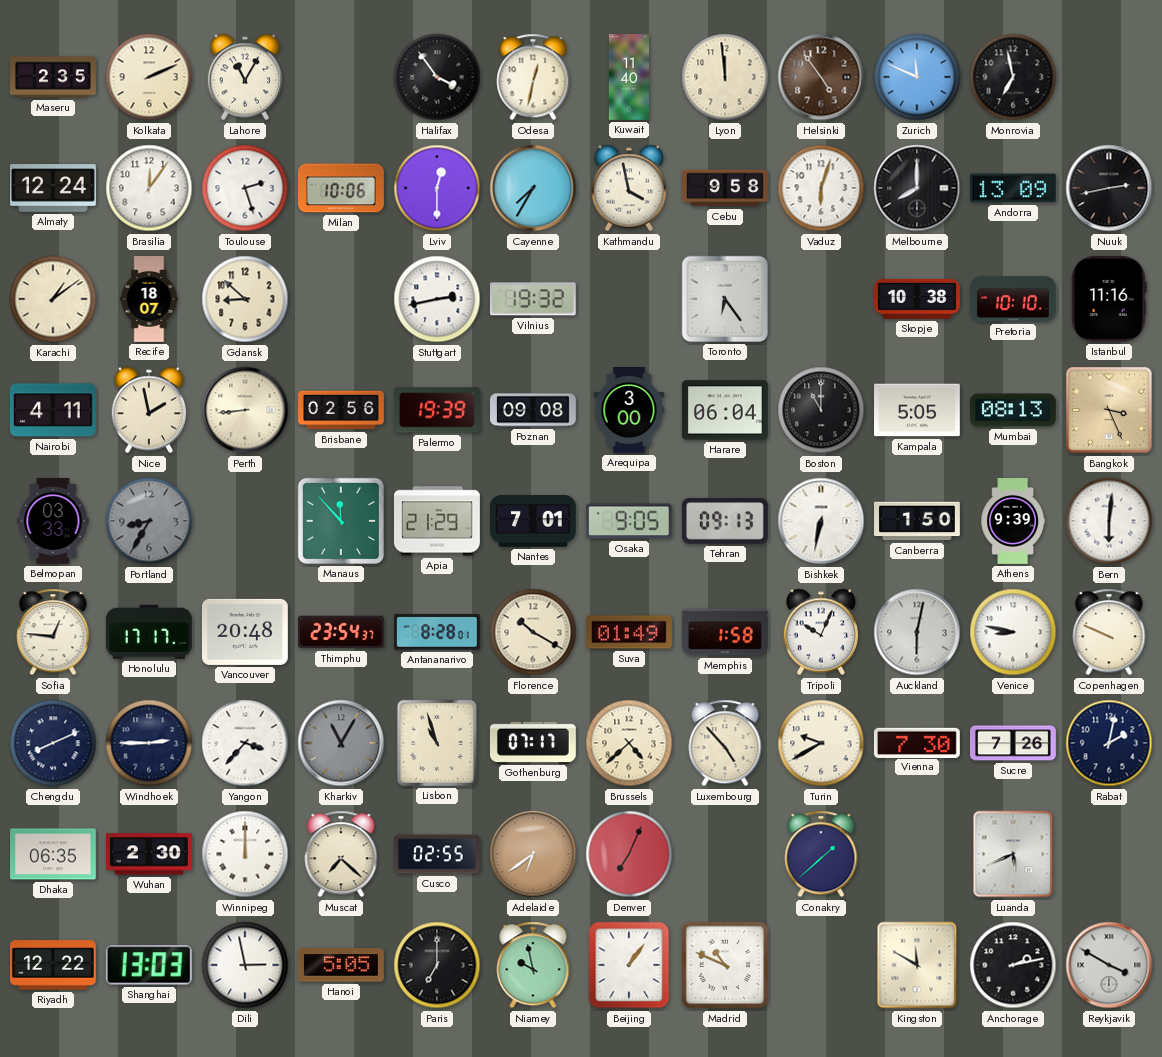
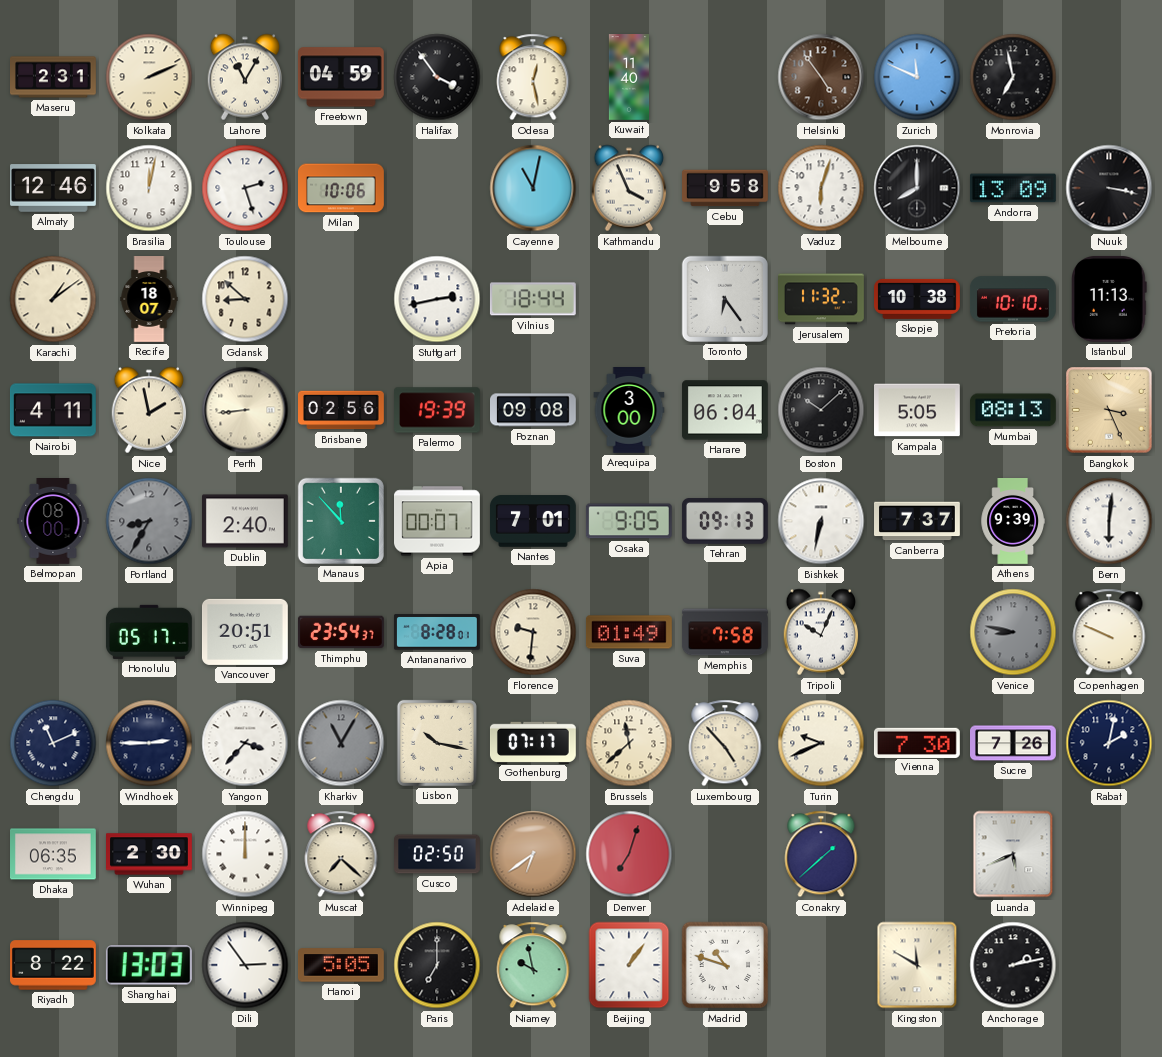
Maseru: 2:35 -> 2:31
Freetown: none -> 04:59
Odesa: 12:32 -> 12:28
Lyon: 11:59 -> none
Almaty: 12:24 -> 12:46
Brasilia: 12:06 -> 12:02
Lviv: 12:30 -> none
Cayenne: 7:35 -> 11:02
Kathmandu: 3:58 -> 3:56
Nuuk: 2:43 -> 3:17
Vilnius: 19:32 -> 18:44
Jerusalem: none -> 11:32
Istanbul: 11:16 -> 11:13
Boston: 11:00 -> 10:08
Belmopan: 03:33 -> 08:00
Dublin: none -> 2:40
Apia: 21:29 -> 00:07
Canberra: 1:50 -> 7:37
Sofia: 12:46 -> none
Honolulu: 17:17 -> 05:17
Vancouver: 20:48 -> 20:51
Florence: 10:20 -> 9:31
Memphis: 1:58 -> 7:58
Auckland: 6:02 -> none
Venice dial: white -> grey
Chengdu: 8:11 -> 11:11
Lisbon: 10:57 -> 10:17
Brussels: 4:38 -> 11:38
Turin: 9:40 -> 9:41
Cusco: 02:55 -> 02:50
Denver: 7:04 -> 7:03
Riyadh: 12:22 -> 8:22
Dili: 2:58 -> 2:54
Madrid: 10:49 -> 10:48
Reykjavik: 3:50 -> none
